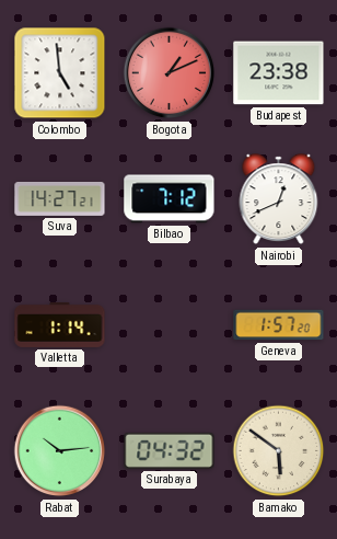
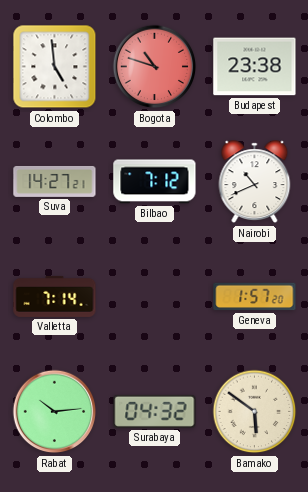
Bogota: 1:11 -> 10:48
Nairobi: 12:41 -> 10:41
Valletta: 1:14 -> 7:14
